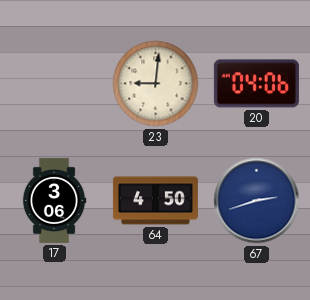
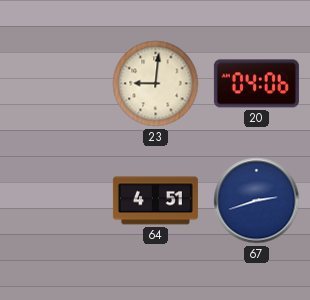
17: 3:06 -> none
64: 4:50 -> 4:51
